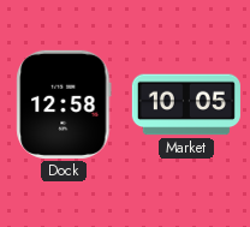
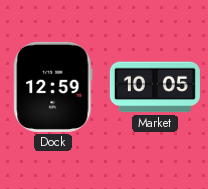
Dock: 12:58 -> 12:59
